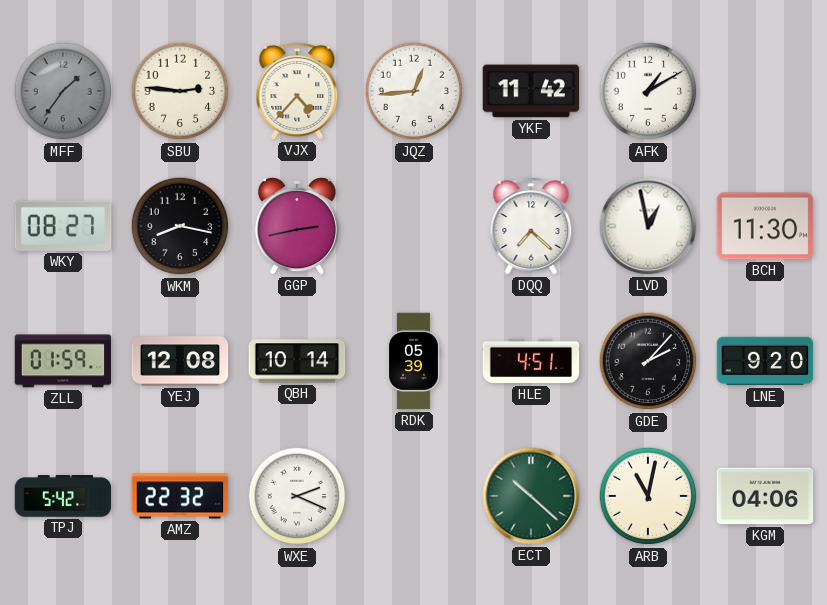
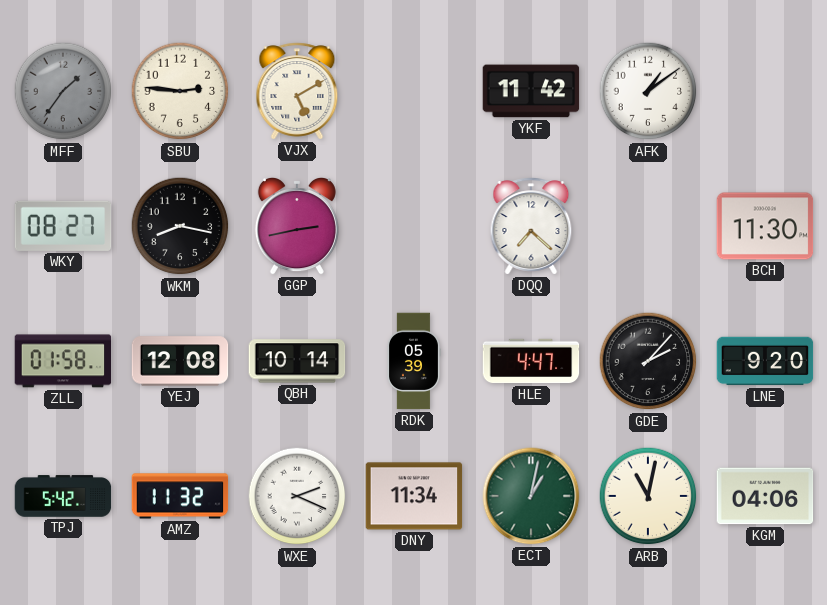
VJX: 4:37 -> 5:10
JQZ: 12:44 -> none
AFK: 1:10 -> 1:09
LVD: 12:58 -> none
ZLL: 01:59 -> 01:58
HLE: 4:51 -> 4:47
AMZ: 22:32 -> 11:32
DNY: none -> 11:34
ECT: 10:22 -> 1:02
